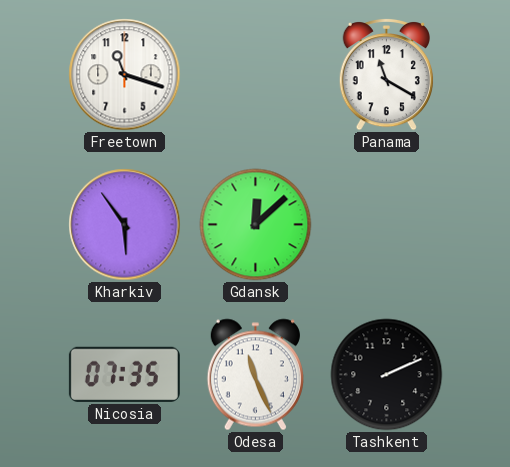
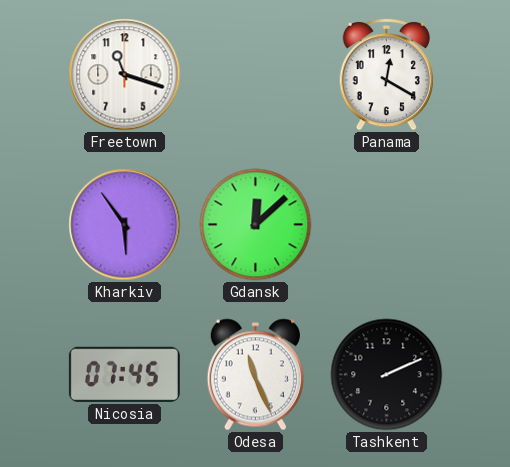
Panama: 11:20 -> 12:20
Nicosia: 07:35 -> 07:45
